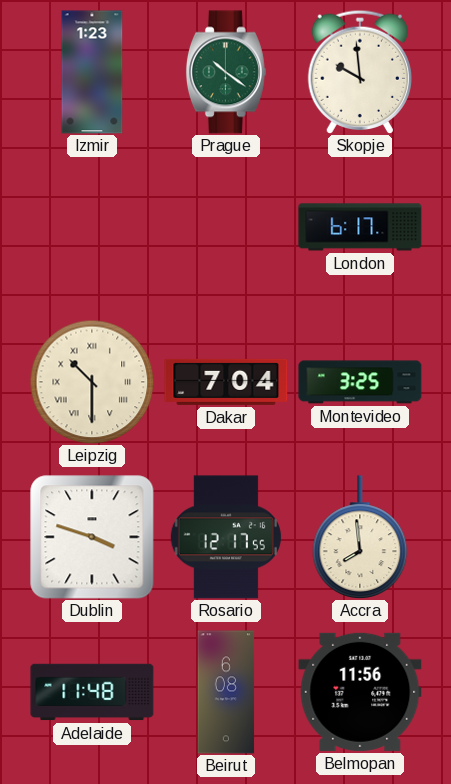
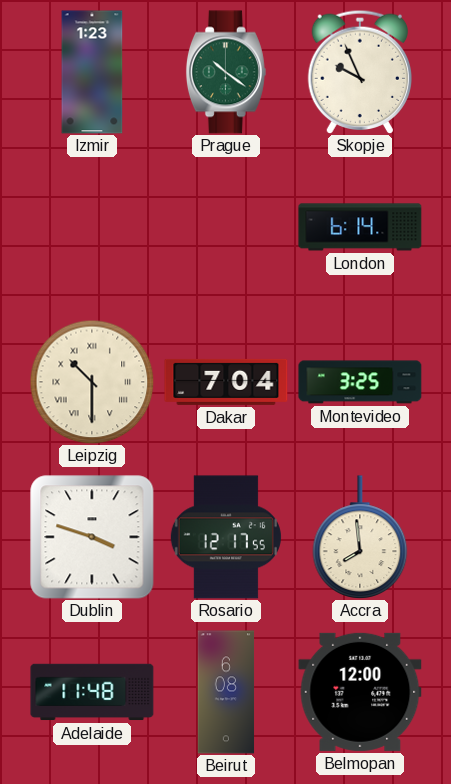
Skopje: 9:59 -> 9:56
London: 6:17 -> 6:14
Belmopan: 11:56 -> 12:00
